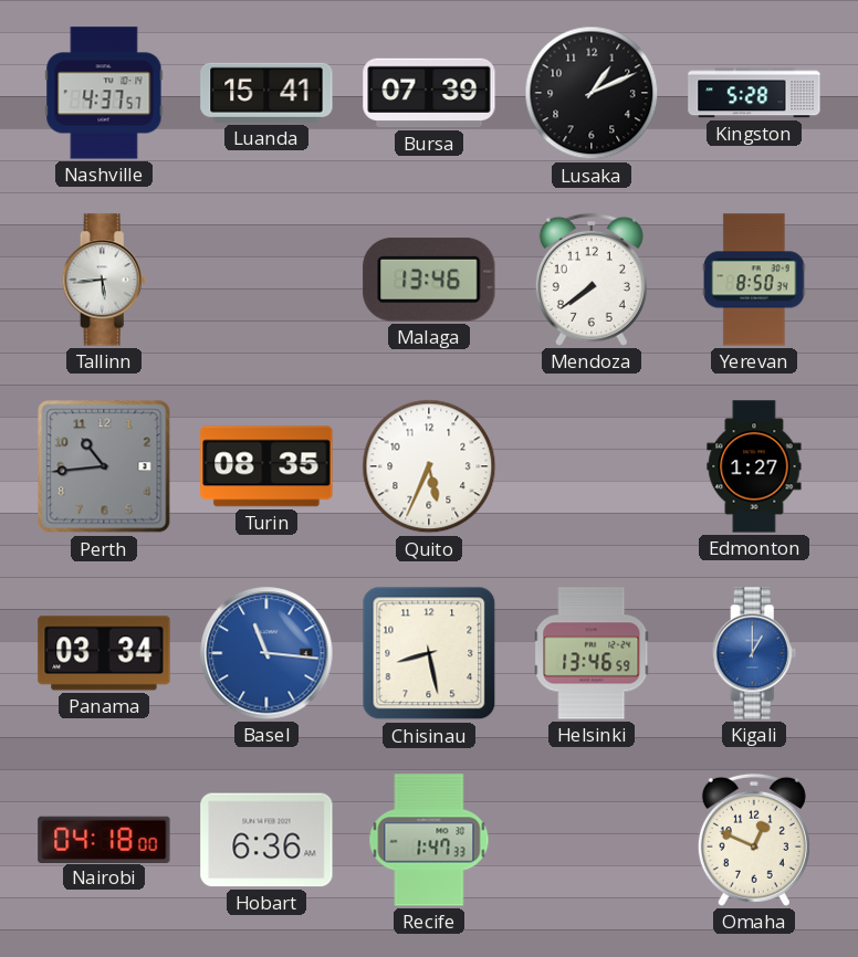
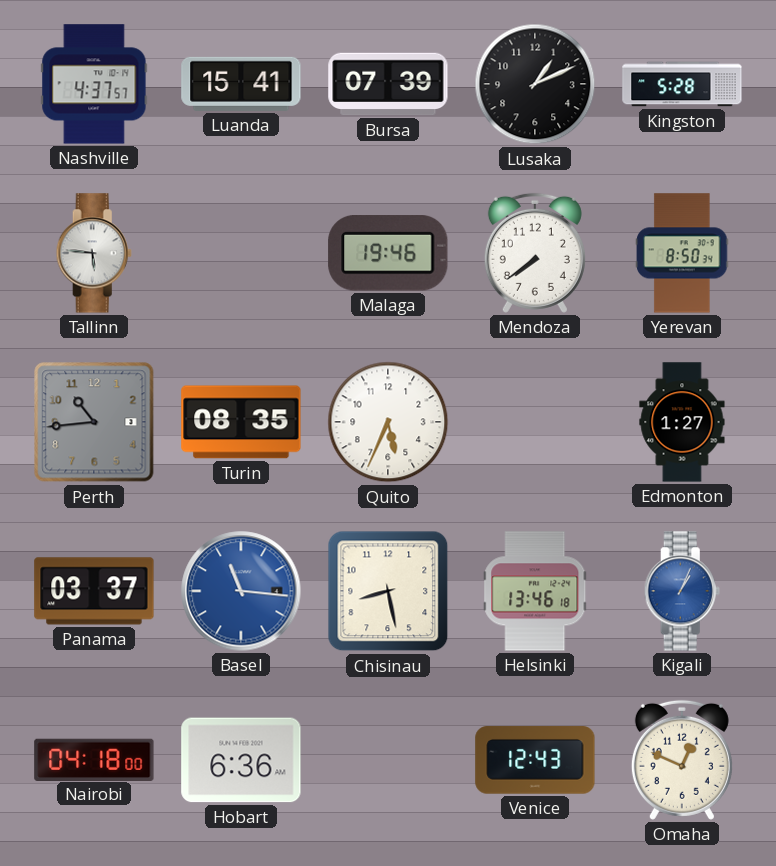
Tallinn: 5:44 -> 5:46
Malaga: 13:46 -> 19:46
Panama: 03:34 -> 03:37
Helsinki: 13:46:59 -> 13:46:18
Kigali: 1:00 -> 1:04
Recife: 1:47 -> none
Venice: none -> 12:43
